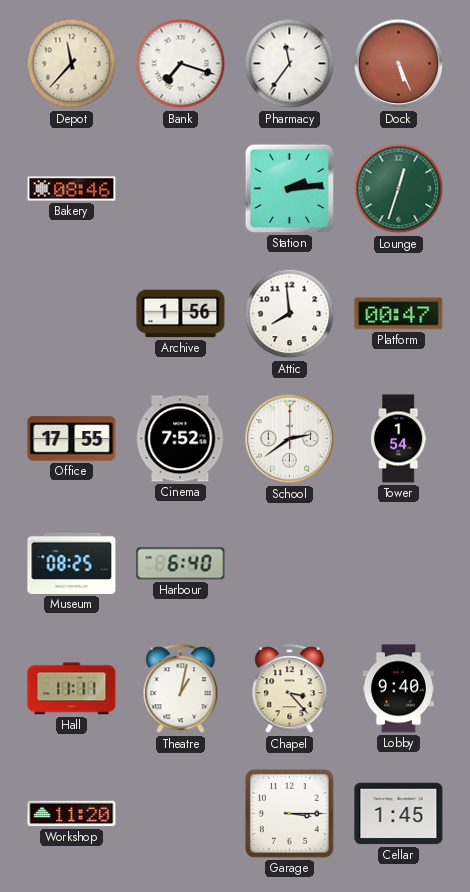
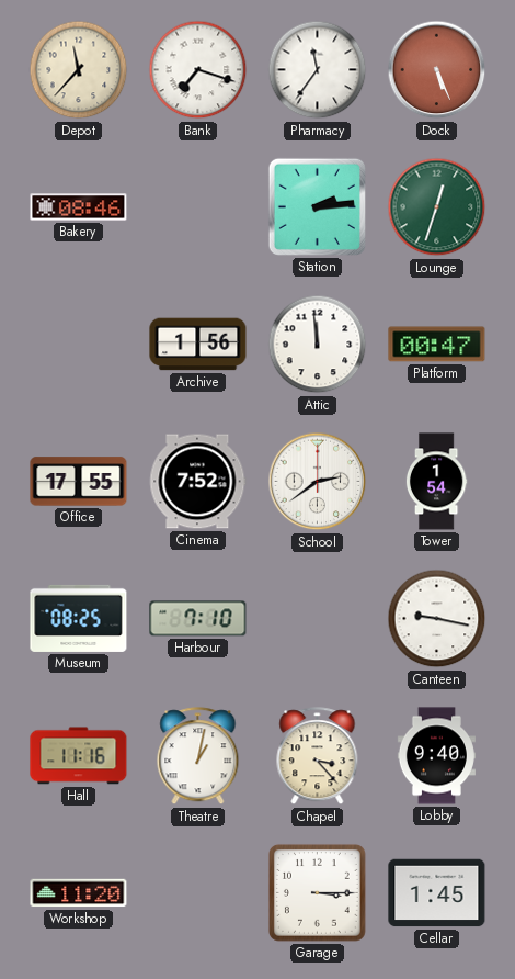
Attic: 7:59 -> 11:59
Harbour: 6:40 -> 7:10
Canteen: none -> 9:17
Hall: 11:11 -> 11:16
